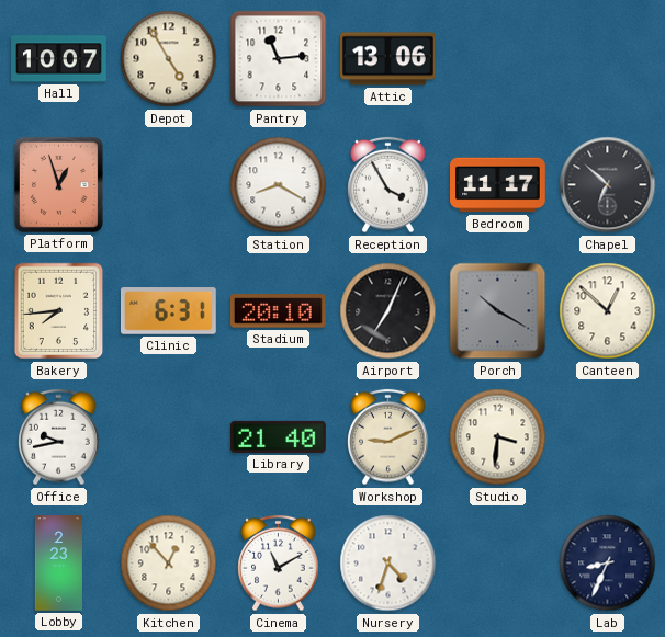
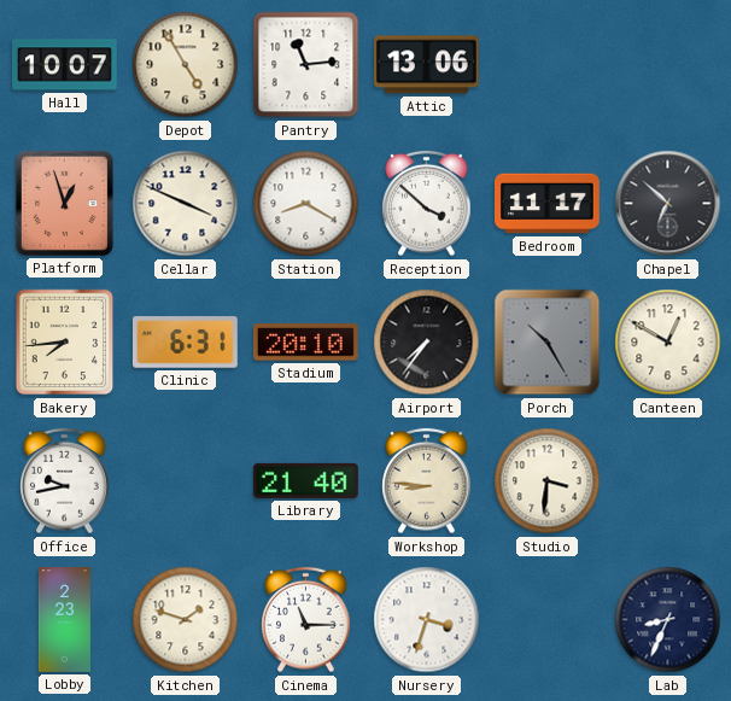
Cellar: none -> 3:49
Reception: 3:55 -> 3:52
Airport: 7:04 -> 7:36
Porch: 10:20 -> 10:25
Canteen: 12:52 -> 12:50
Workshop: 9:11 -> 8:46
Kitchen: 12:53 -> 1:48
Cinema: 11:10 -> 11:15
Nursery: 4:33 -> 3:33
